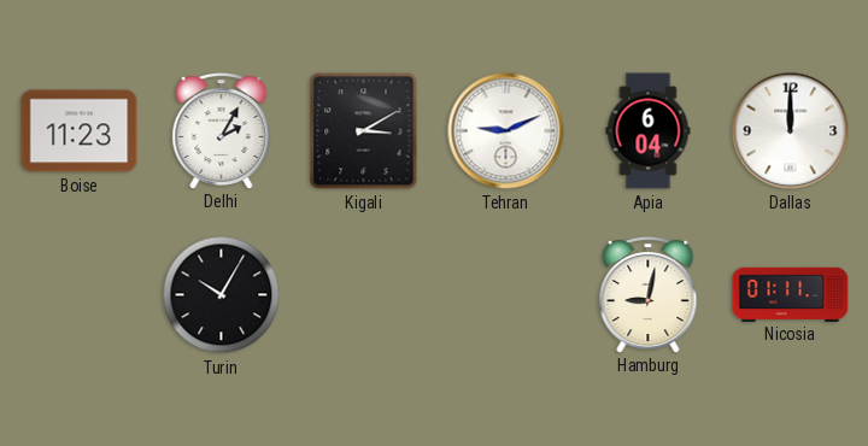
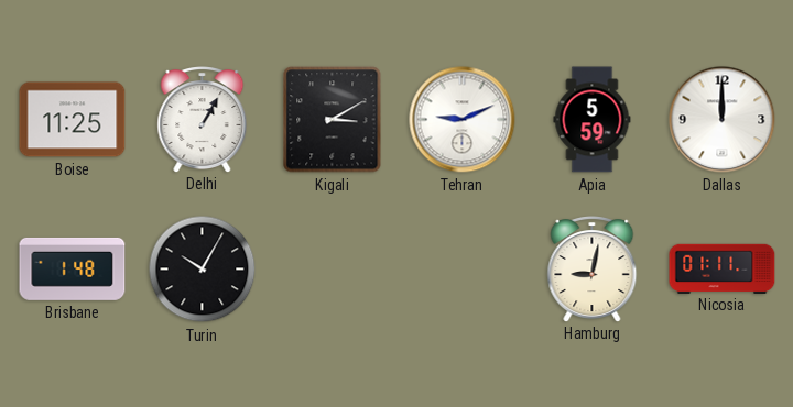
Boise: 11:23 -> 11:25
Delhi: 2:05 -> 1:05
Apia: 6:04 -> 5:59
Brisbane: none -> 1:48
